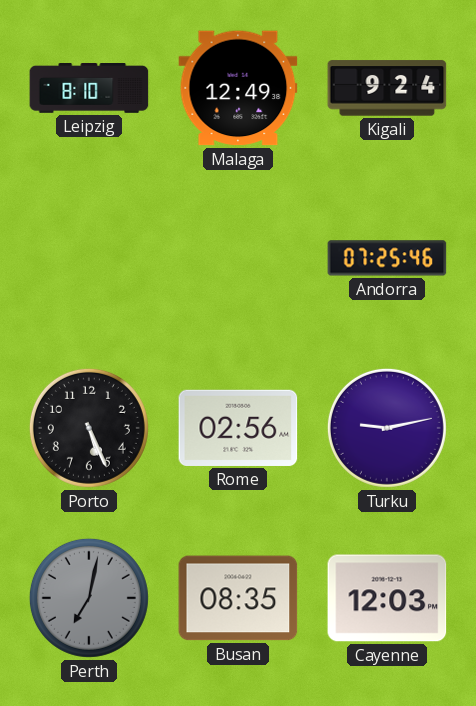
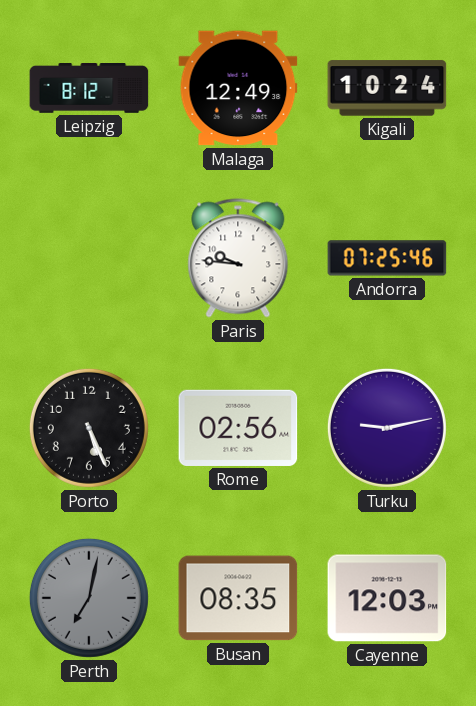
Leipzig: 8:10 -> 8:12
Kigali: 9:24 -> 10:24
Paris: none -> 9:46
